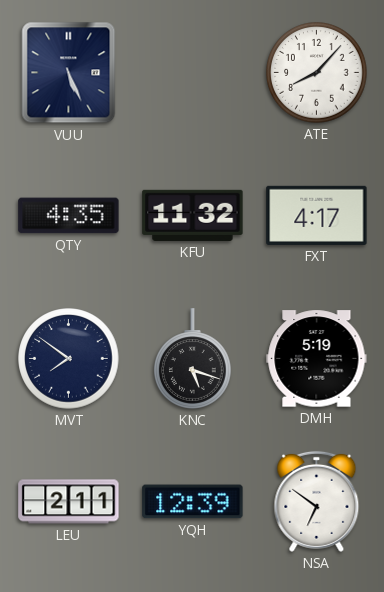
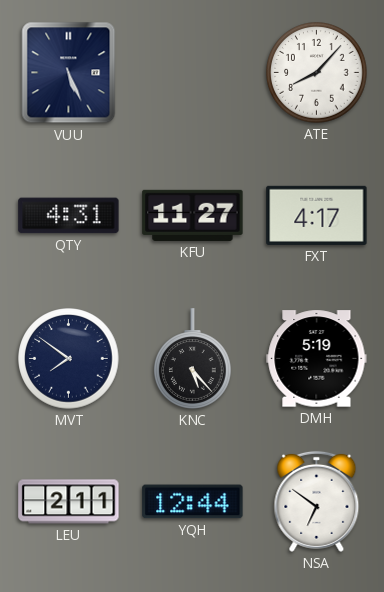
QTY: 4:35 -> 4:31
KFU: 11:32 -> 11:27
KNC: 5:18 -> 5:23
YQH: 12:39 -> 12:44
